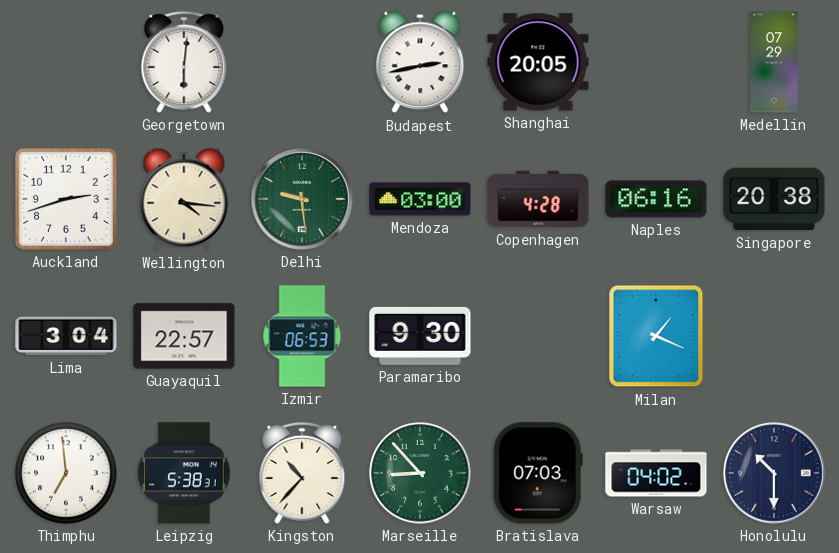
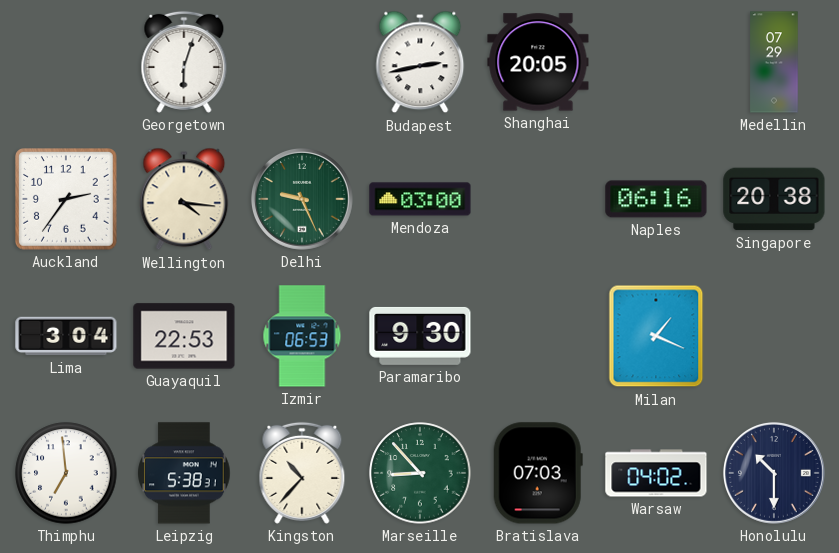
Georgetown: 6:01 -> 6:03
Auckland: 2:42 -> 2:36
Delhi: 9:29 -> 9:26
Copenhagen: 4:28 -> none
Guayaquil: 22:57 -> 22:53
